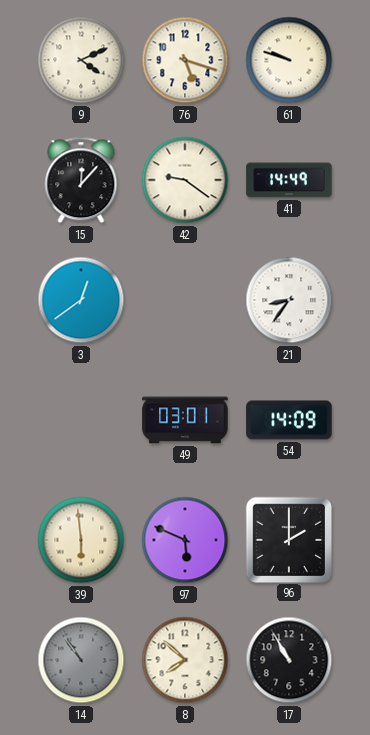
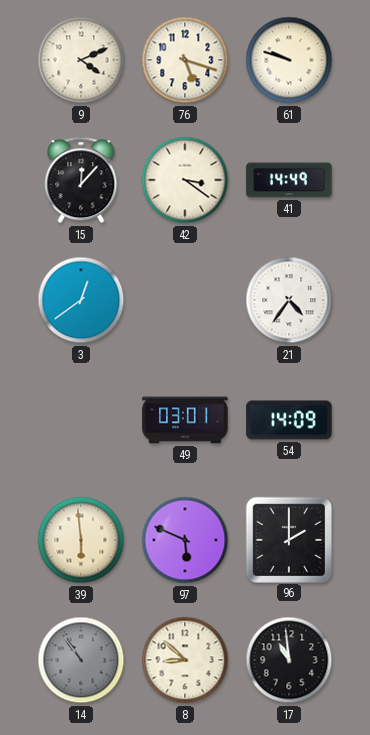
42: 9:21 -> 3:21
21: 8:36 -> 4:36
8: 7:52 -> 8:52
17: 10:55 -> 10:59
